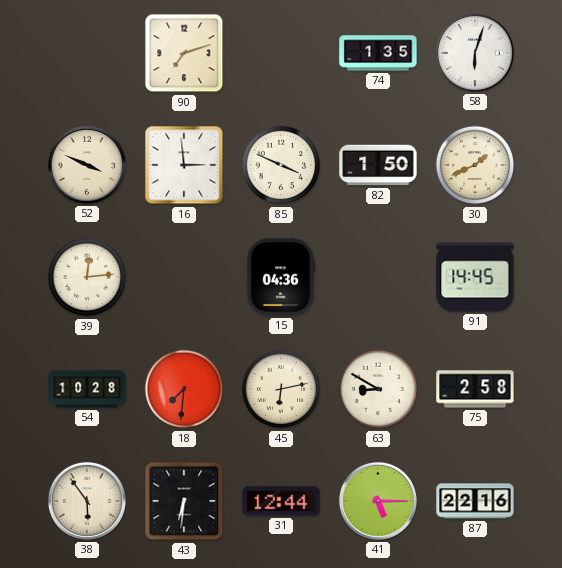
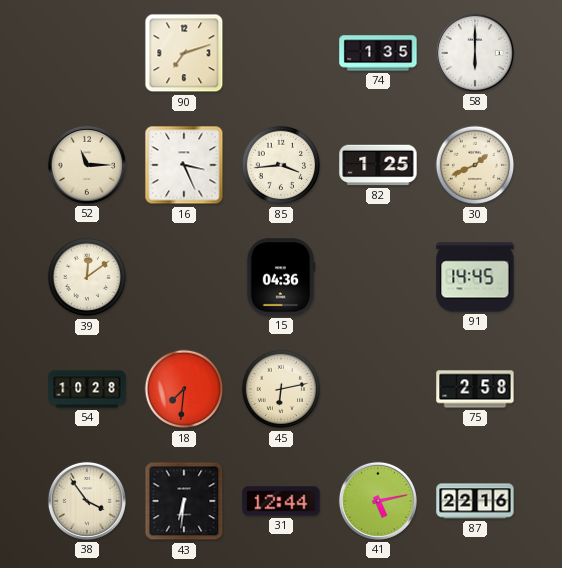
58: 6:03 -> 6:00
52: 3:49 -> 11:15
16: 2:59 -> 3:26
85: 3:49 -> 3:44
82: 1:50 -> 1:25
39: 12:14 -> 12:09
63: 8:50 -> none
38: 5:54 -> 3:54
41: 5:15 -> 5:13
